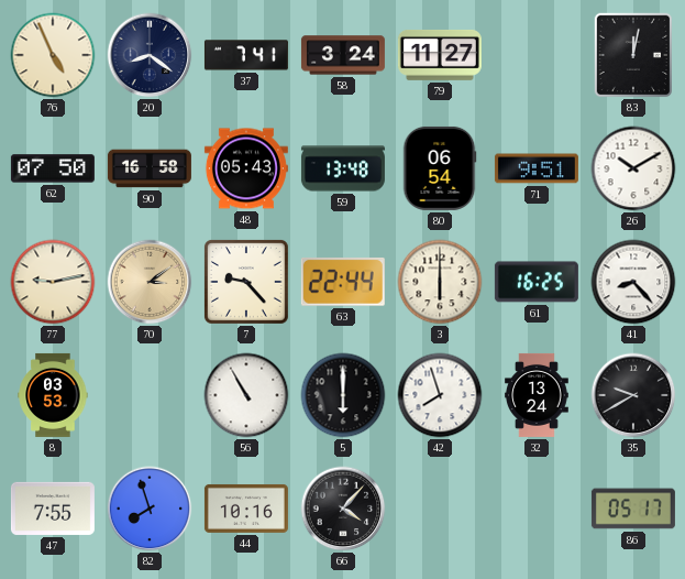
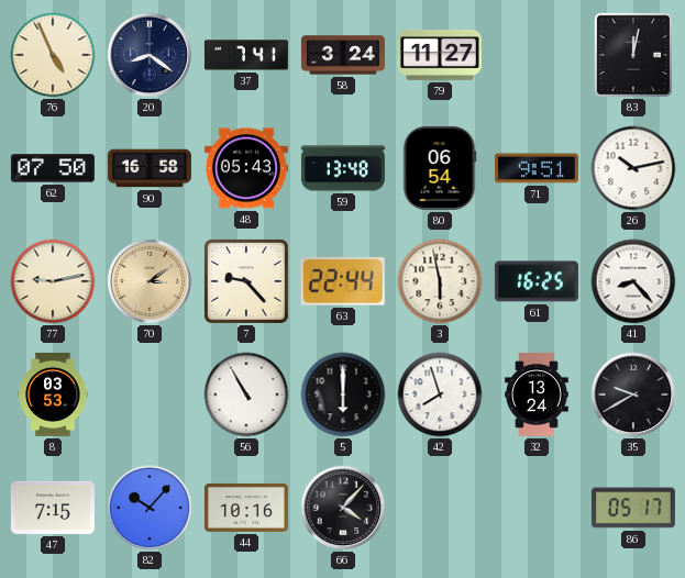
26: 10:10 -> 10:13
3: 6:00 -> 5:58
47: 7:55 -> 7:15
82: 7:57 -> 10:07
